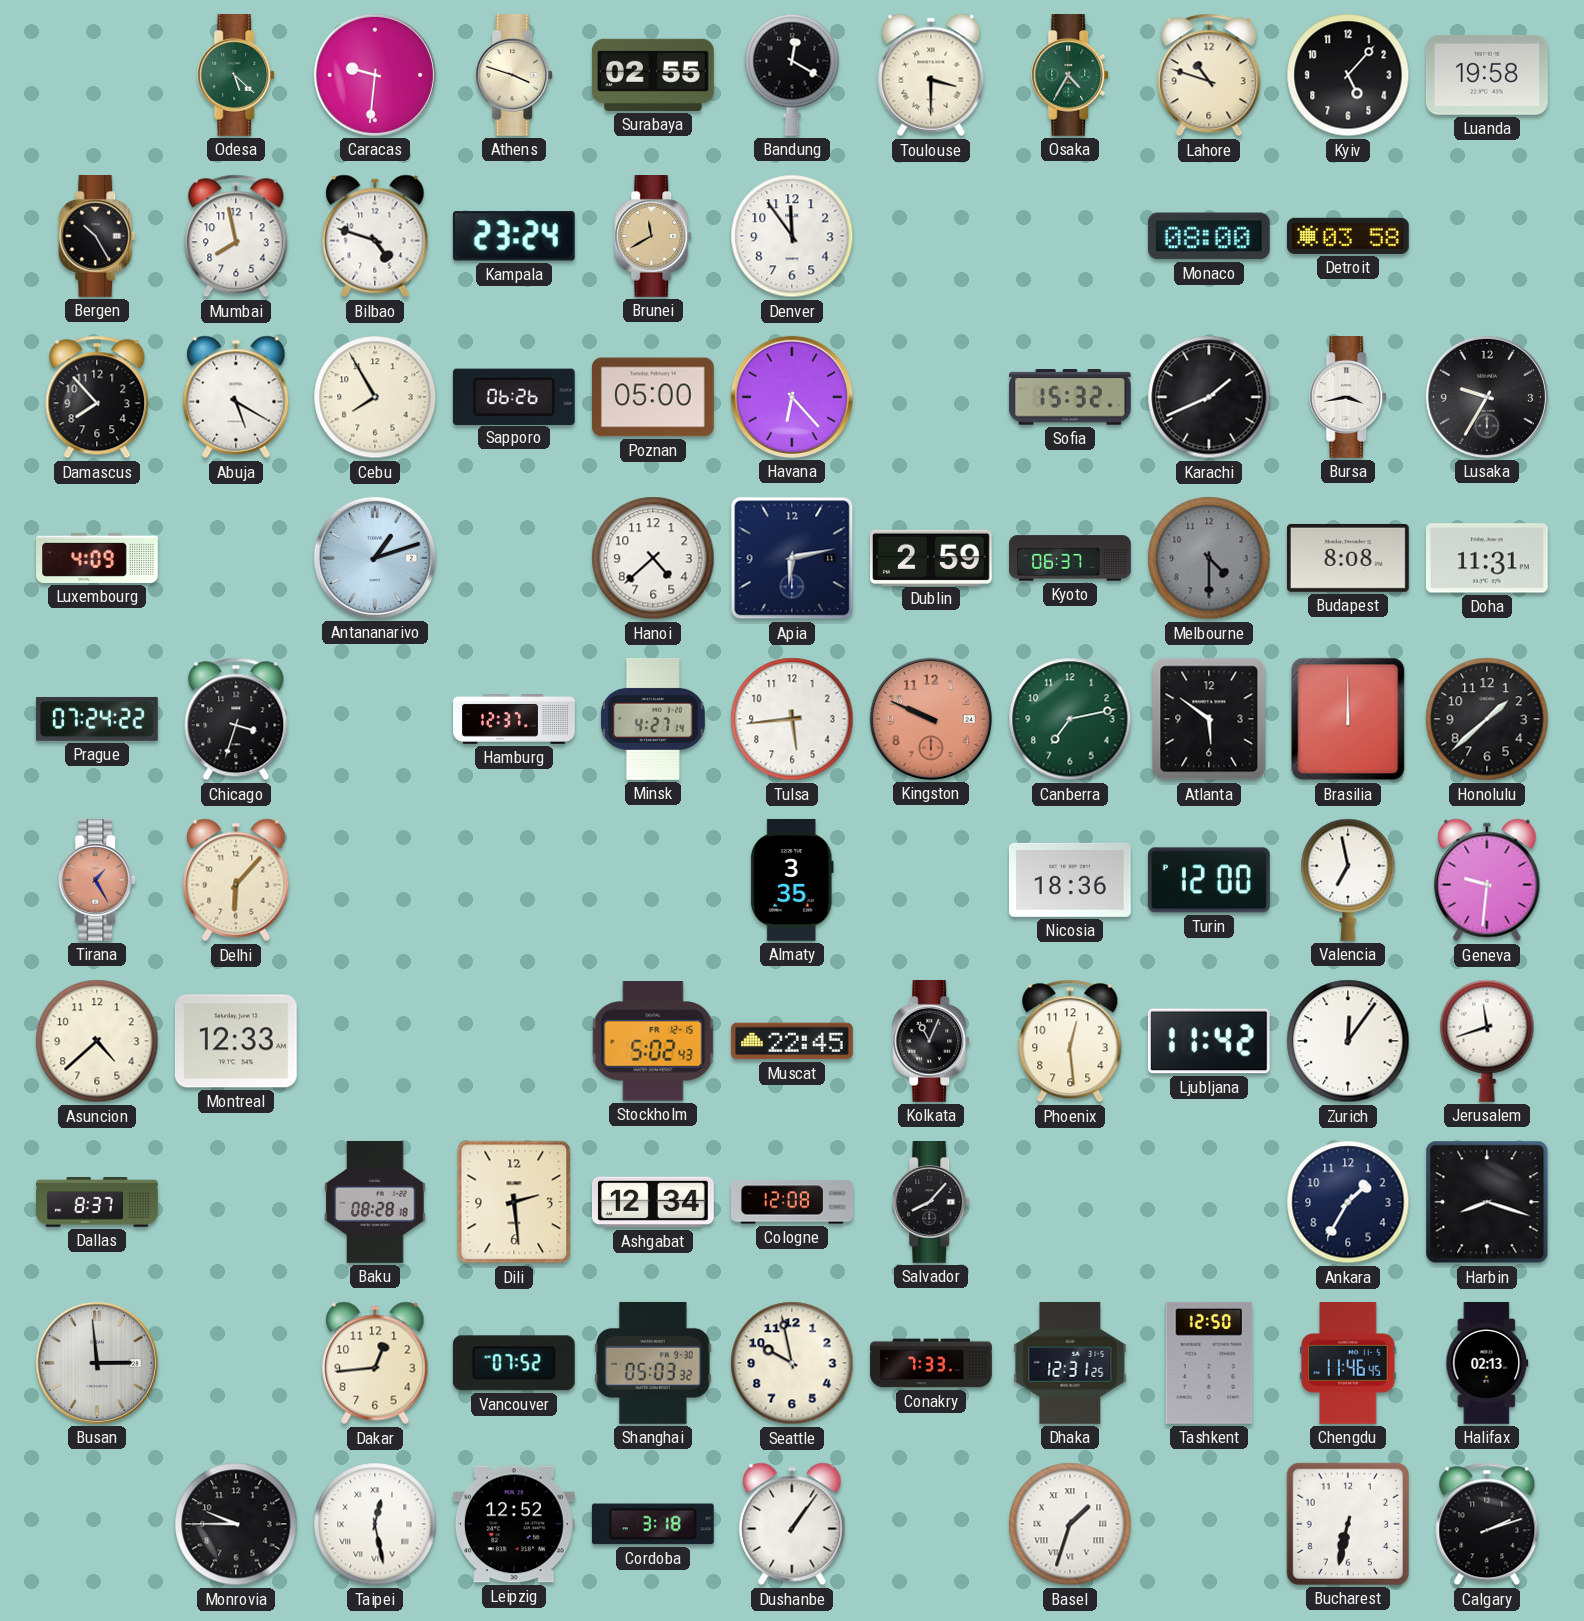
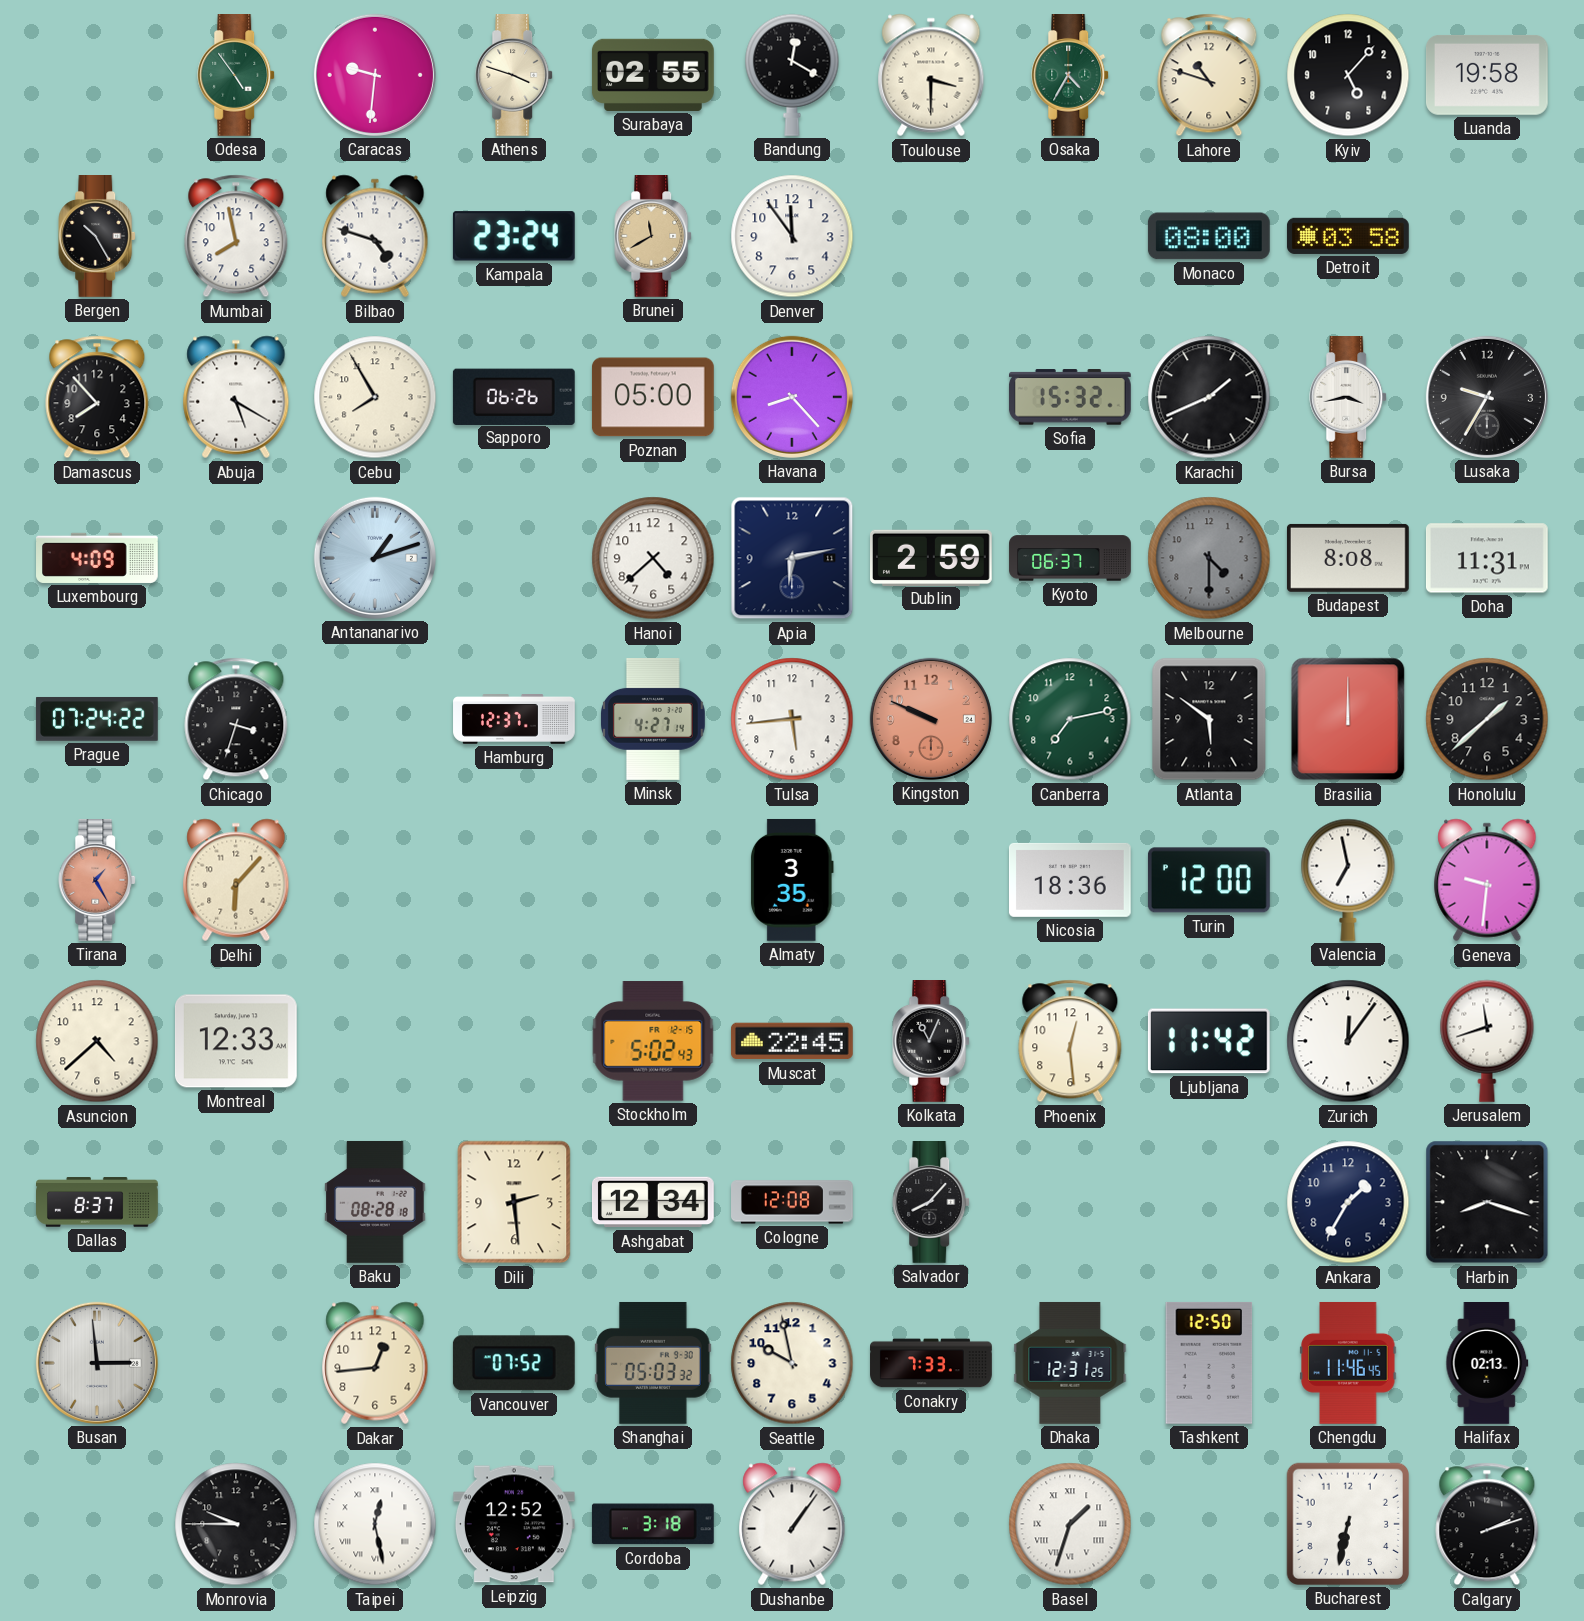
Odesa: 5:22 -> 4:54
Havana: 6:23 -> 8:23
